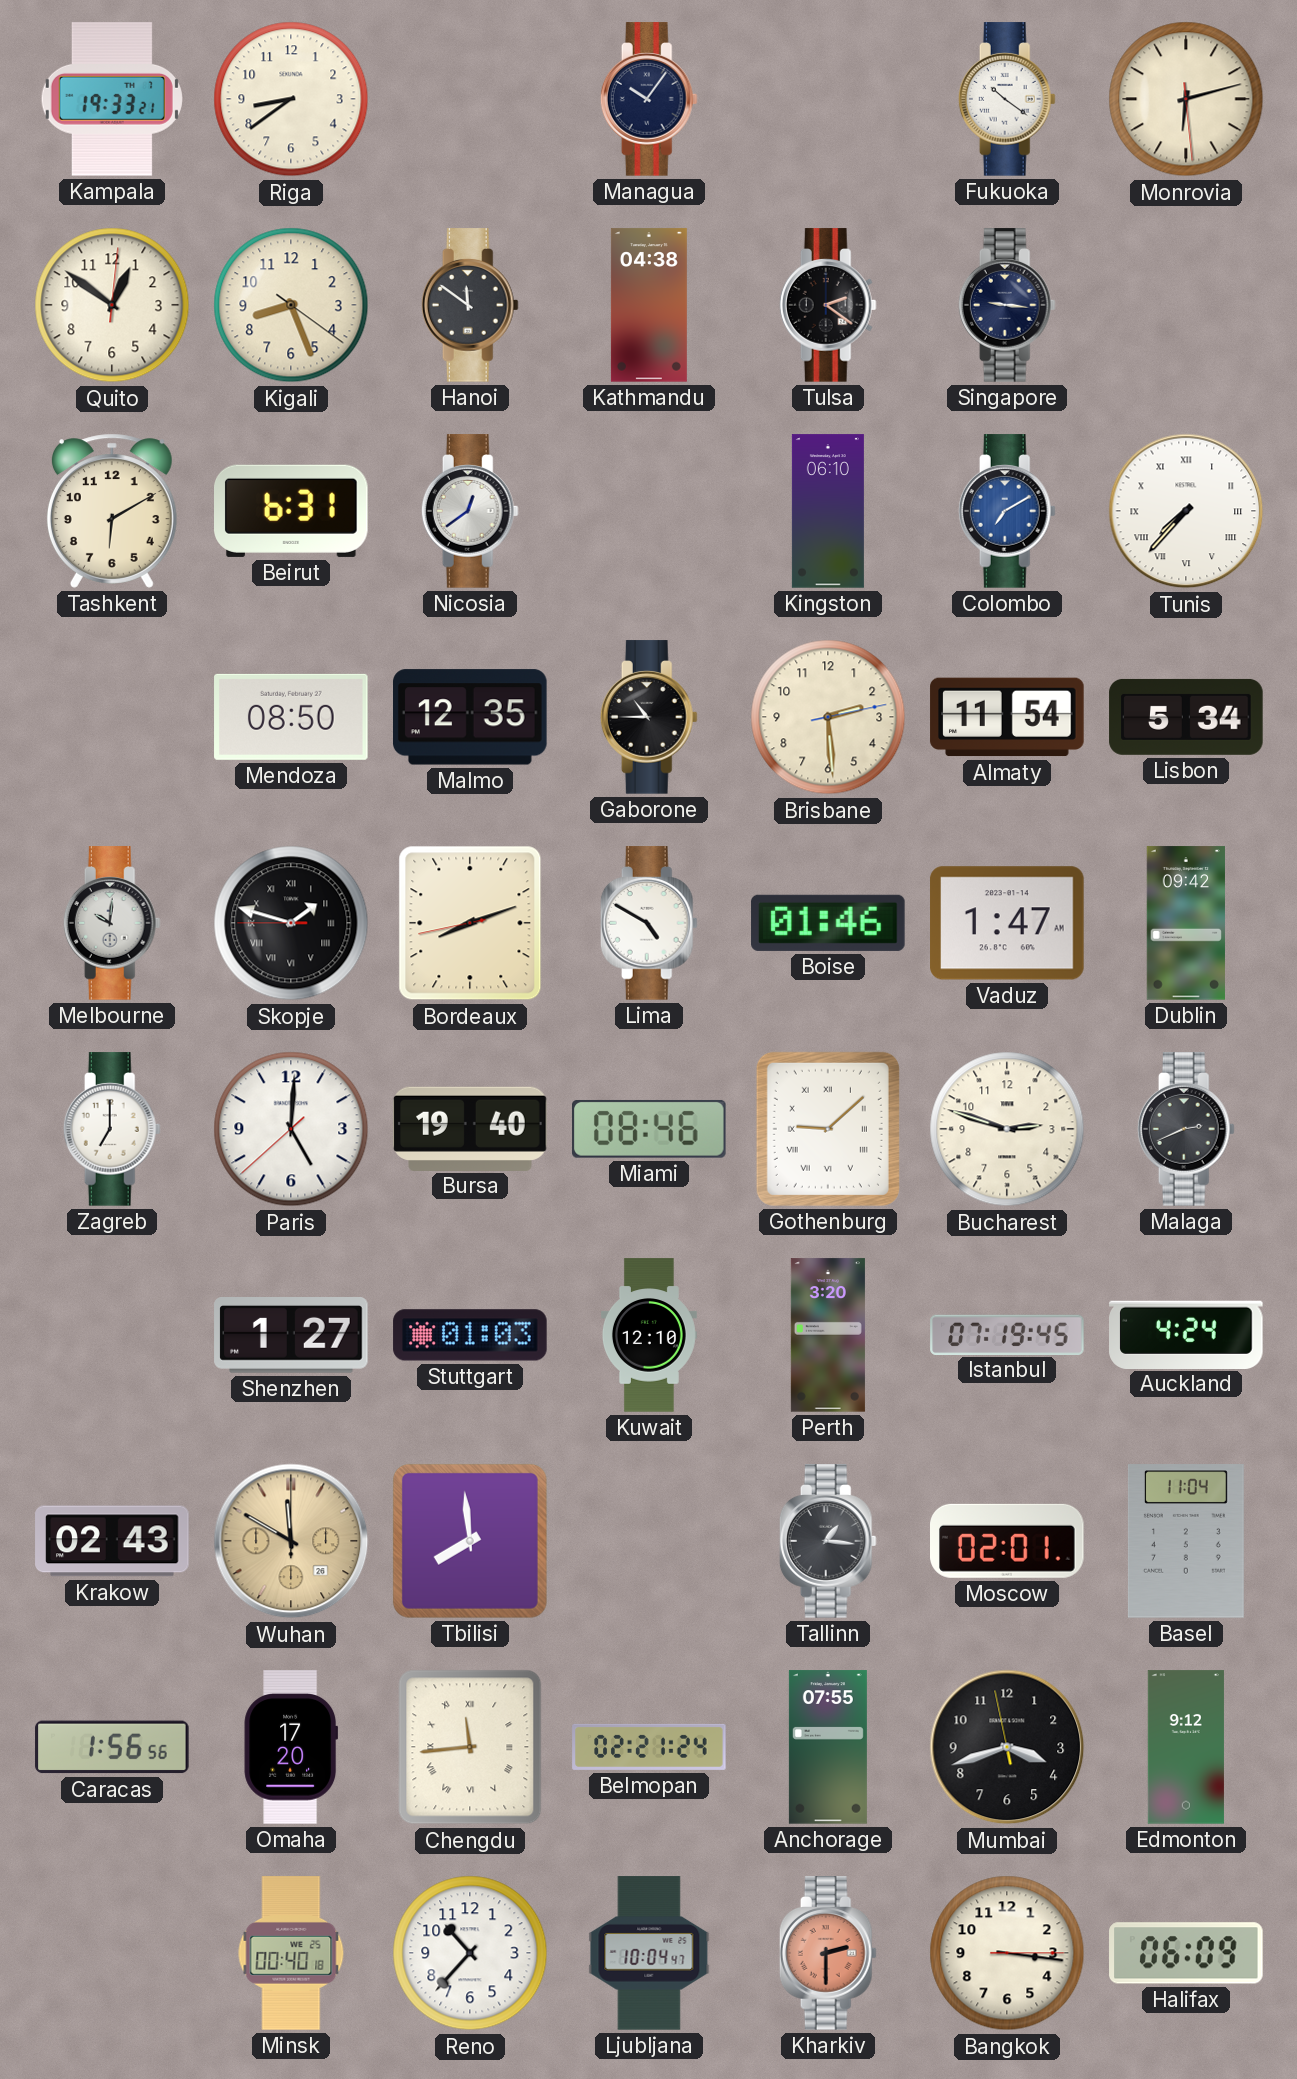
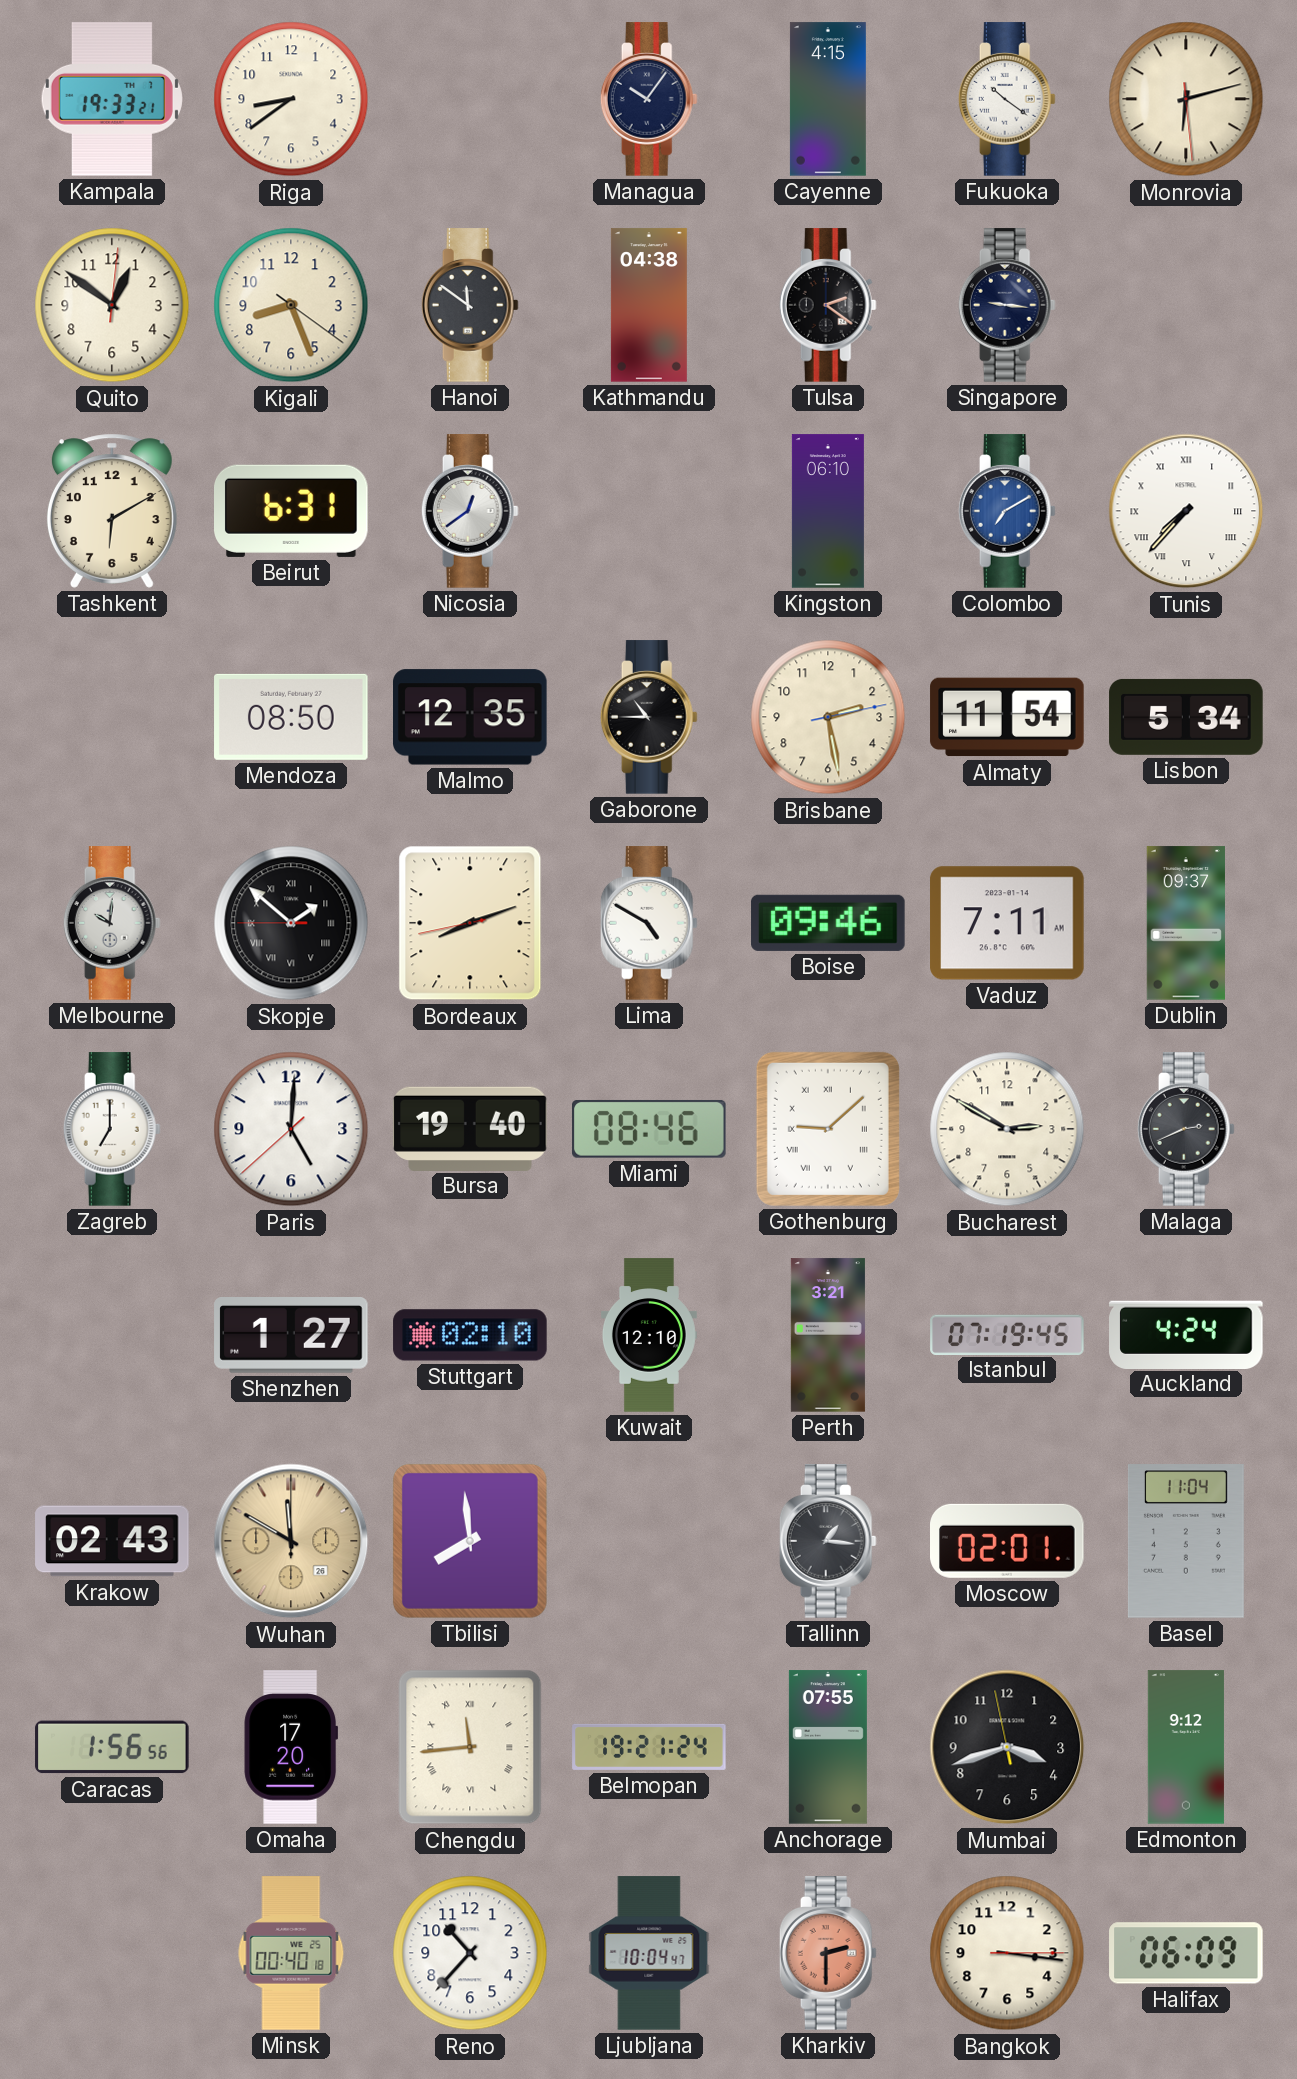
Cayenne: none -> 4:15
Brisbane: 2:29 -> 2:28
Skopje: 1:47 -> 1:51
Boise: 01:46 -> 09:46
Vaduz: 1:47 -> 7:11
Dublin: 09:42 -> 09:37
Bucharest: 2:48 -> 2:50
Stuttgart: 01:03 -> 02:10
Perth: 3:20 -> 3:21
Belmopan: 02:21 -> 19:21
